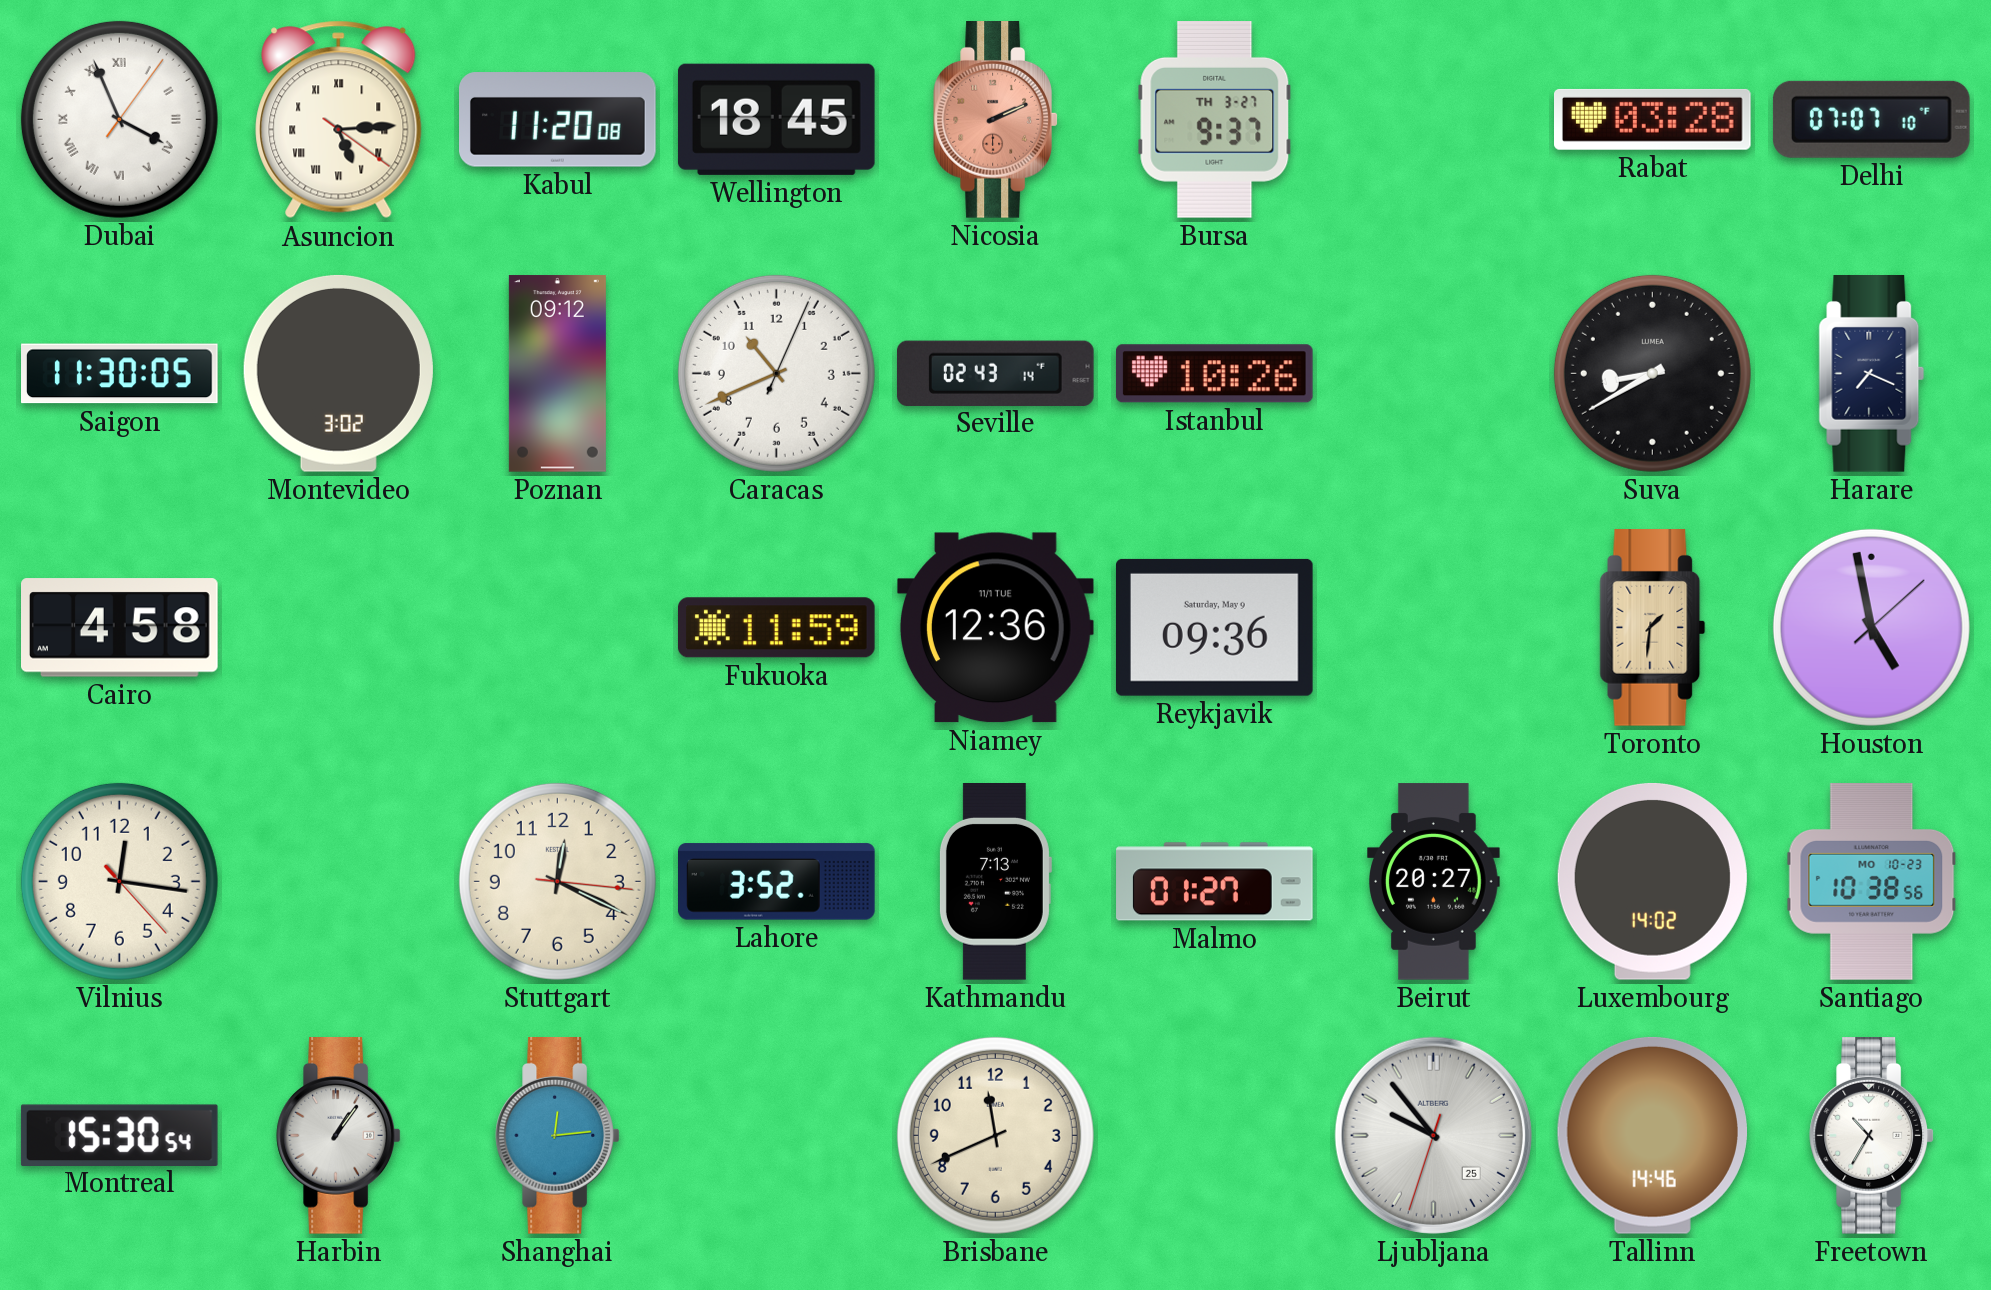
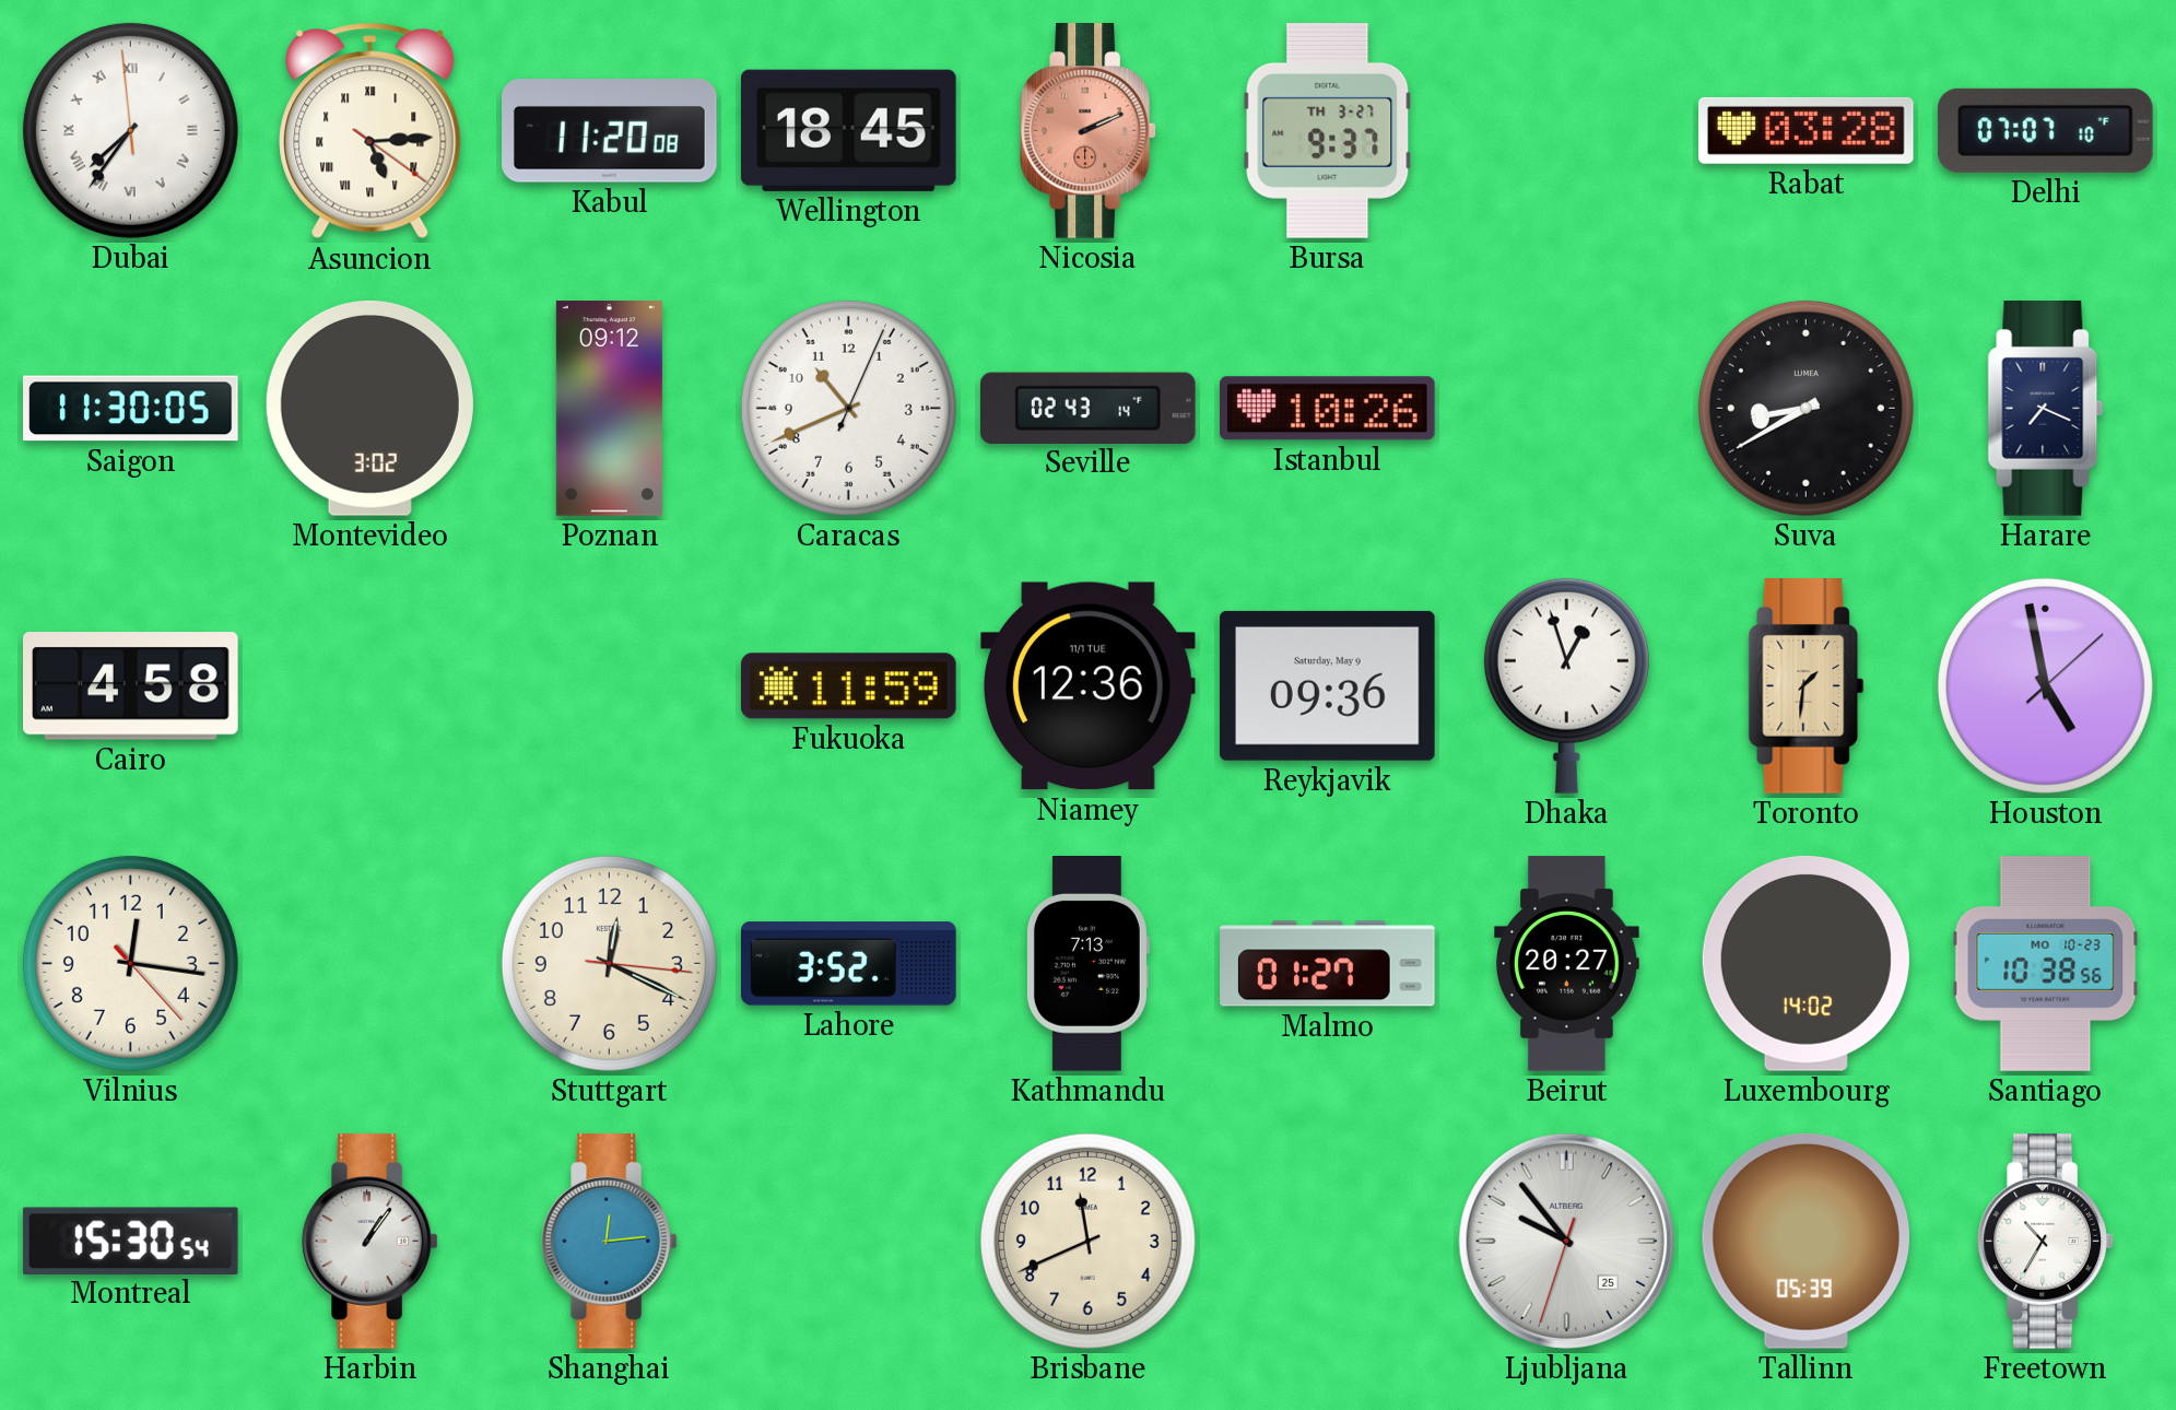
Dubai: 3:56 -> 7:35
Dhaka: none -> 12:57
Tallinn: 14:46 -> 05:39
